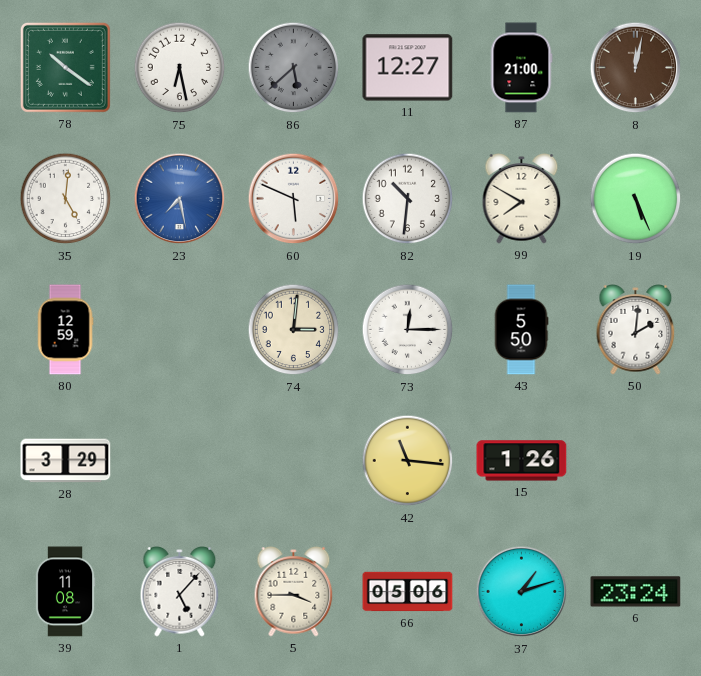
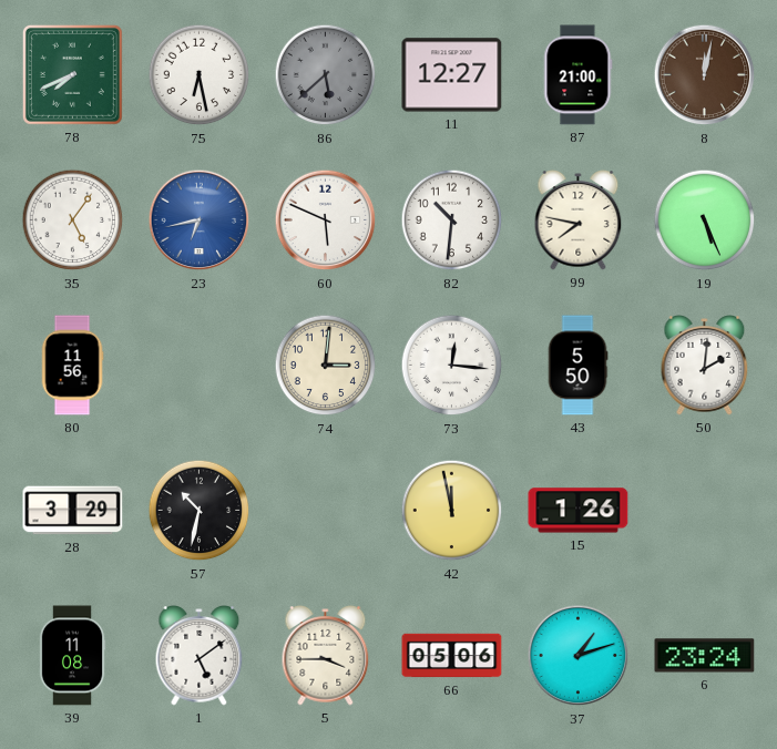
78: 10:21 -> 7:41
35: 5:01 -> 5:06
23: 7:28 -> 6:43
99: 7:50 -> 7:47
80: 12:59 -> 11:56
73: 12:15 -> 12:16
57: none -> 10:32
42: 11:16 -> 11:58
1: 5:07 -> 5:09
